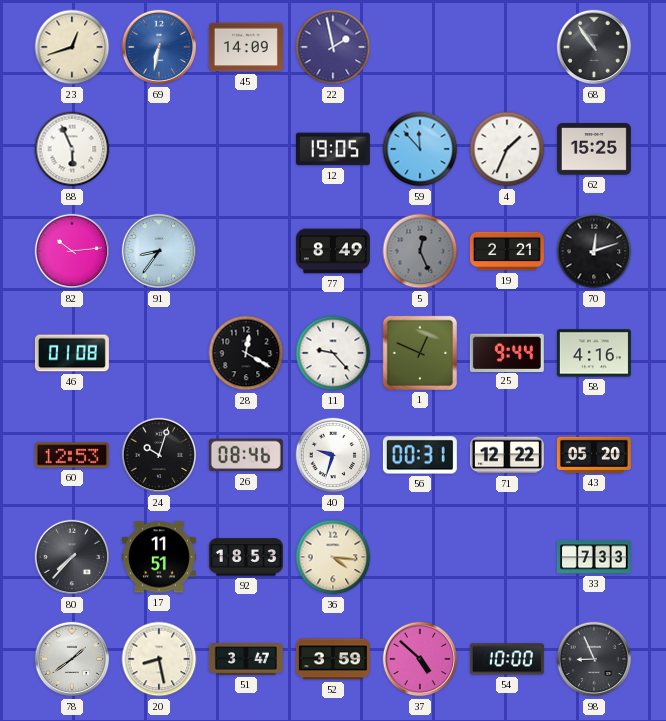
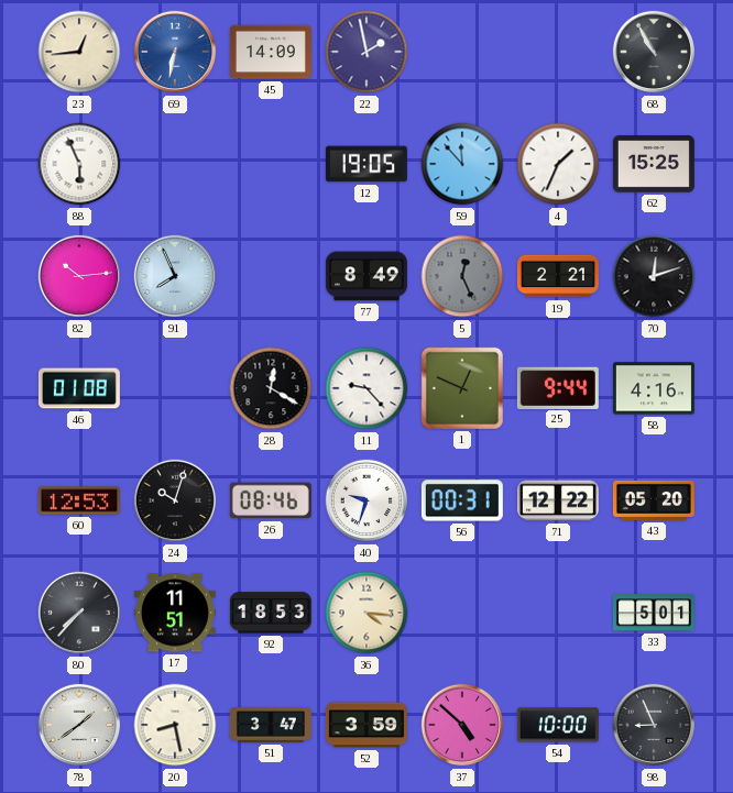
23: 12:42 -> 12:44
68: 10:54 -> 10:55
91: 8:36 -> 7:56
33: 7:33 -> 5:01
